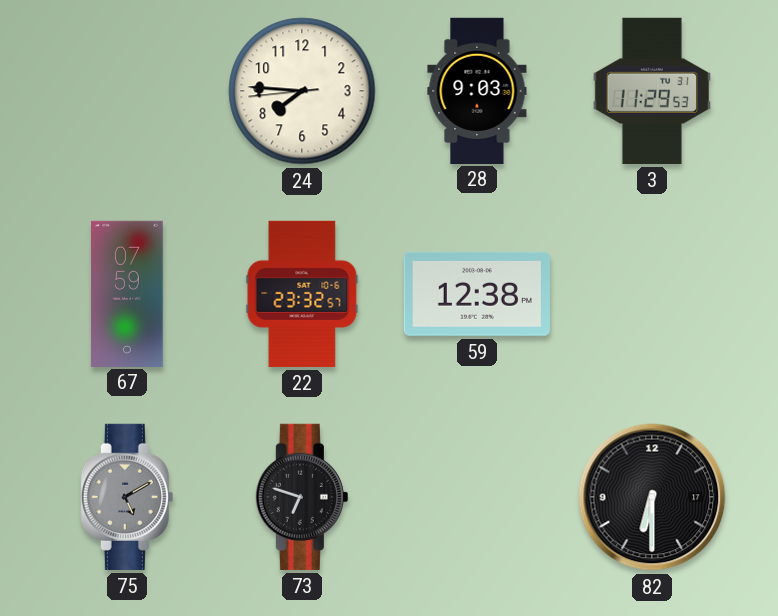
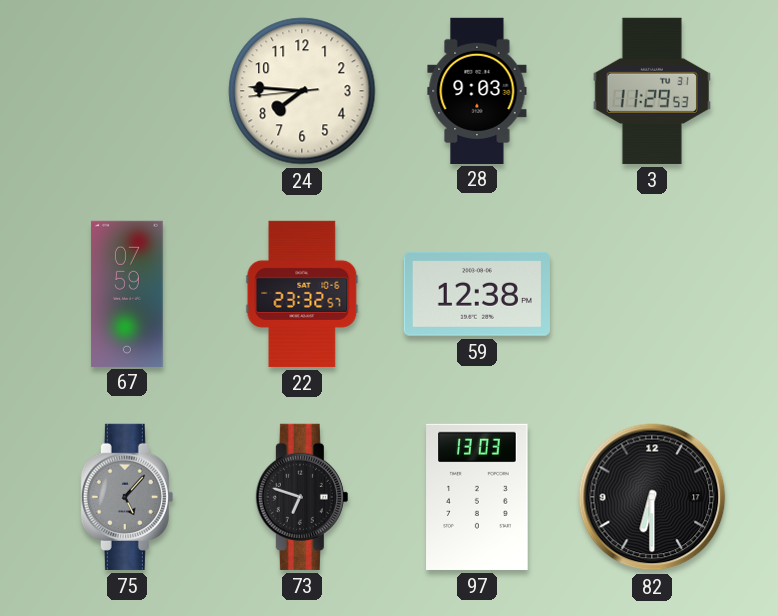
75: 5:10 -> 5:07
97: none -> 13:03
